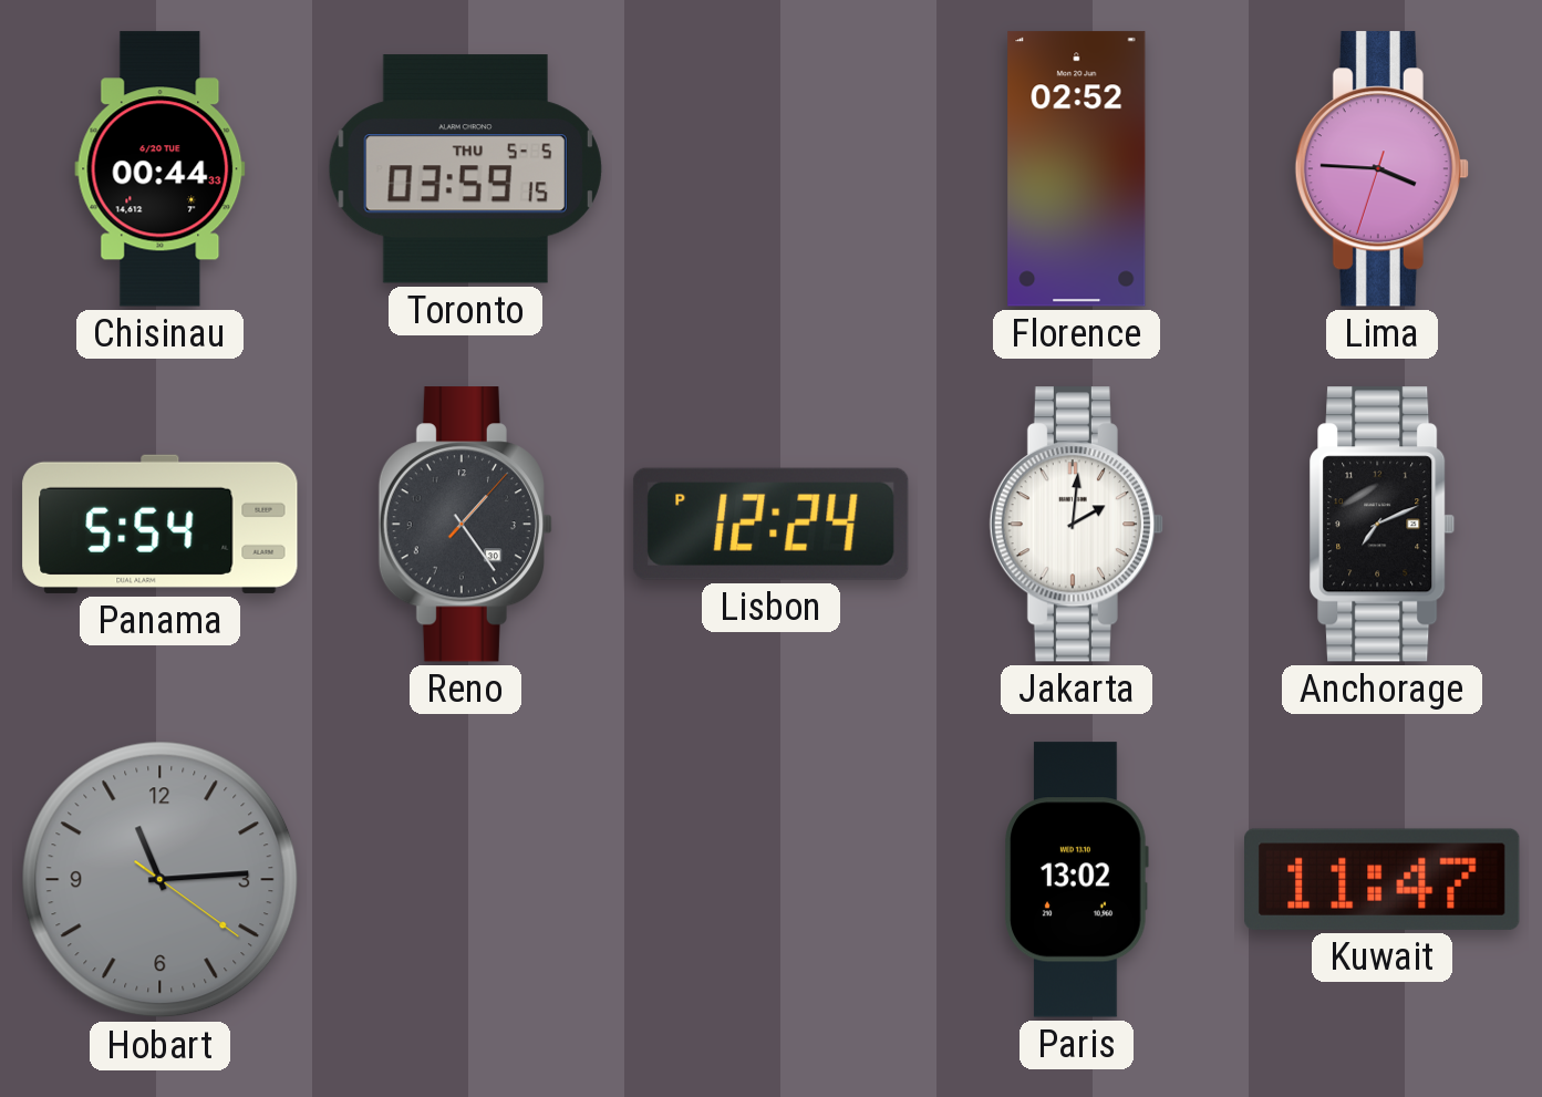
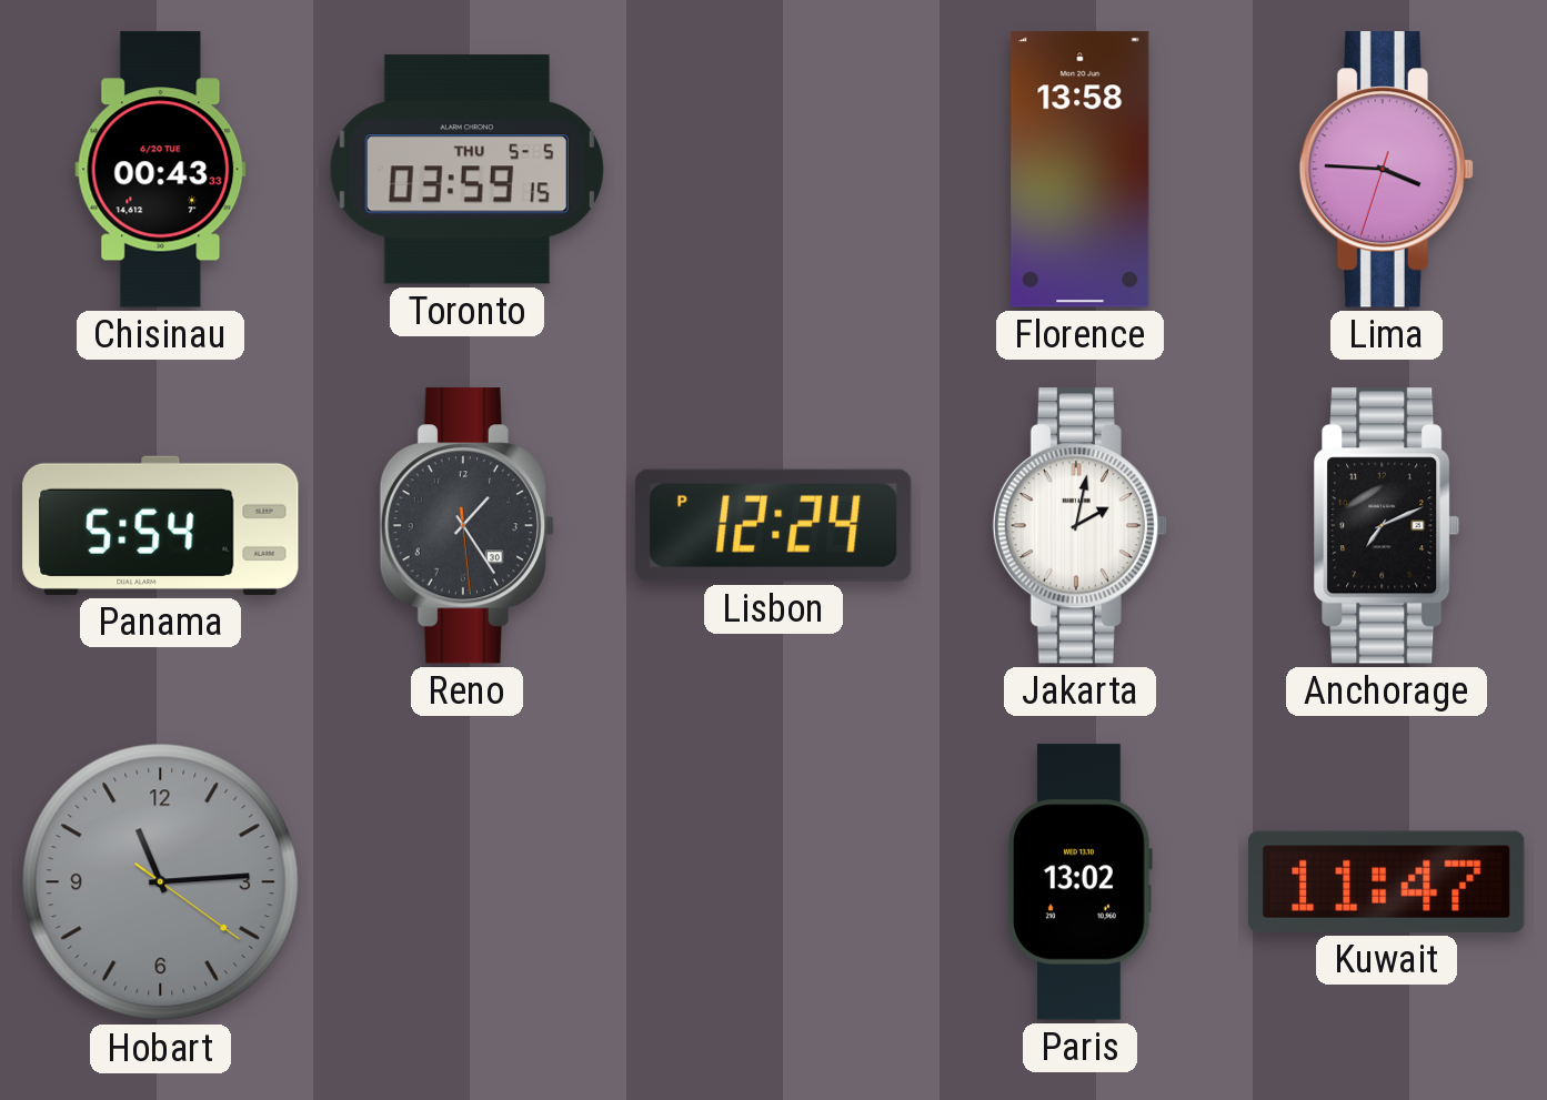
Chisinau: 00:44 -> 00:43
Florence: 02:52 -> 13:58
Reno: 1:24:07 -> 1:24:29
Jakarta: 2:01 -> 2:02
